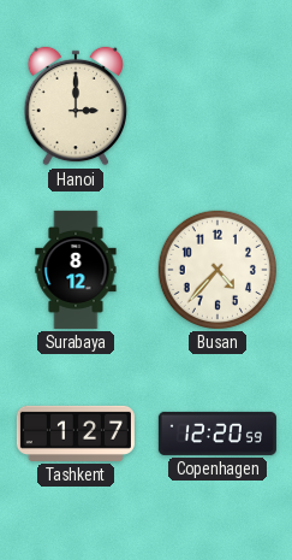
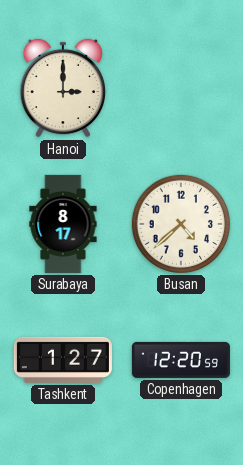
Surabaya: 8:12 -> 8:17
Busan: 4:37 -> 4:38
